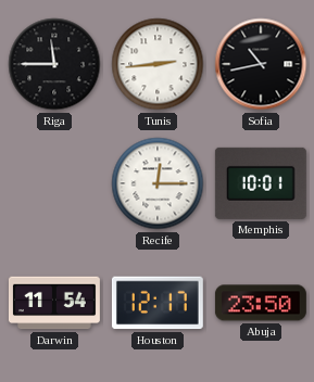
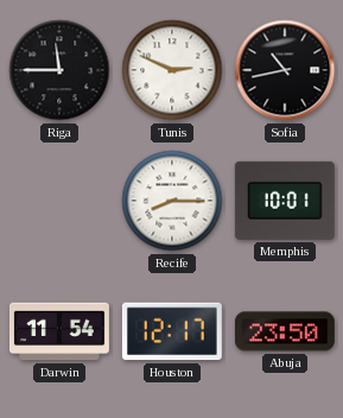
Tunis: 2:44 -> 2:49
Recife: 12:15 -> 8:15
